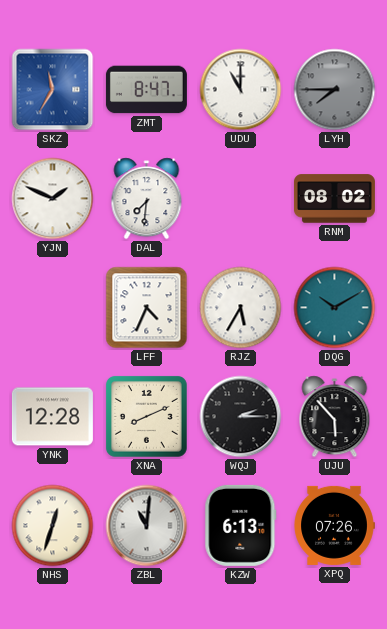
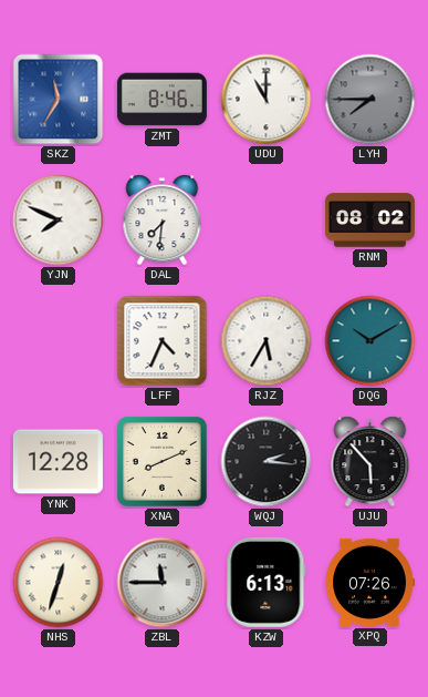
ZMT: 8:47 -> 8:46
YJN: 1:49 -> 7:49
WQJ: 2:15 -> 2:16
ZBL: 11:01 -> 11:45
